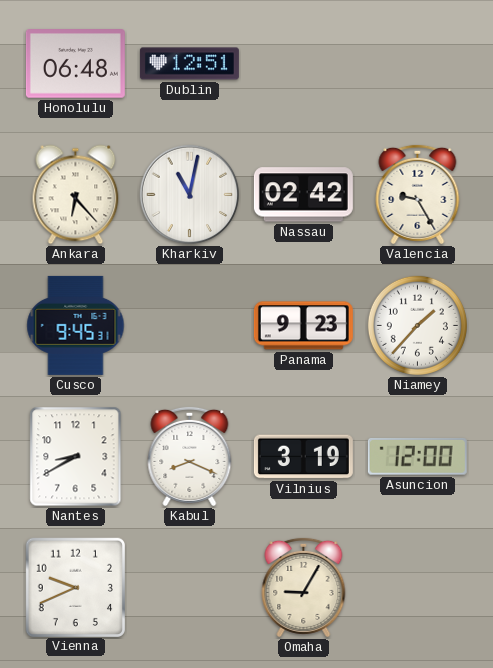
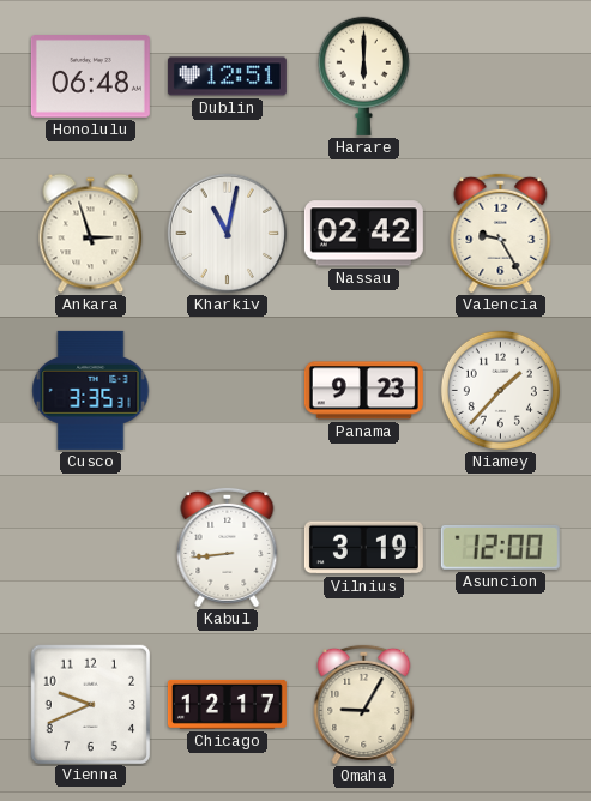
Harare: none -> 6:00
Ankara: 6:23 -> 2:57
Cusco: 9:45 -> 3:35
Nantes: 8:40 -> none
Kabul: 8:19 -> 8:44
Chicago: none -> 12:17
